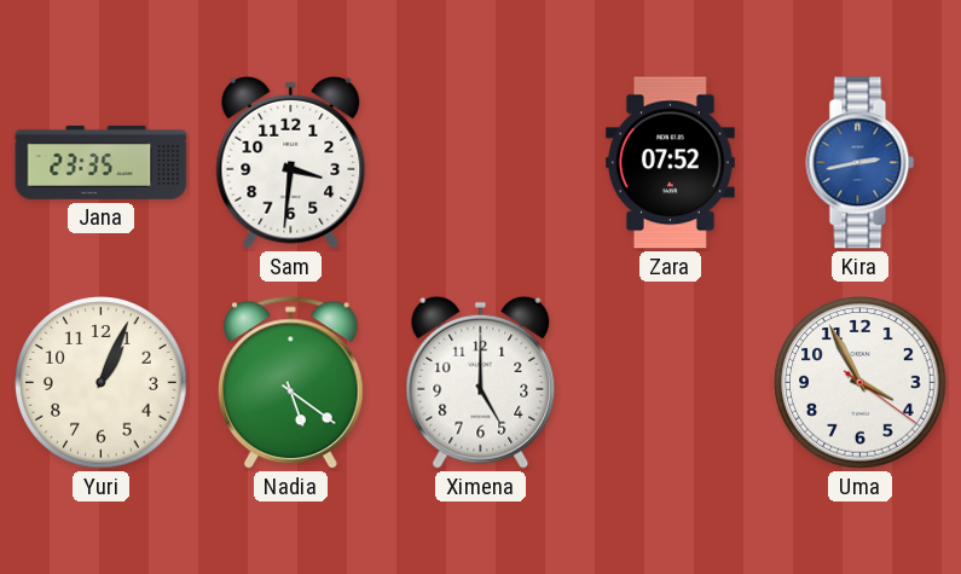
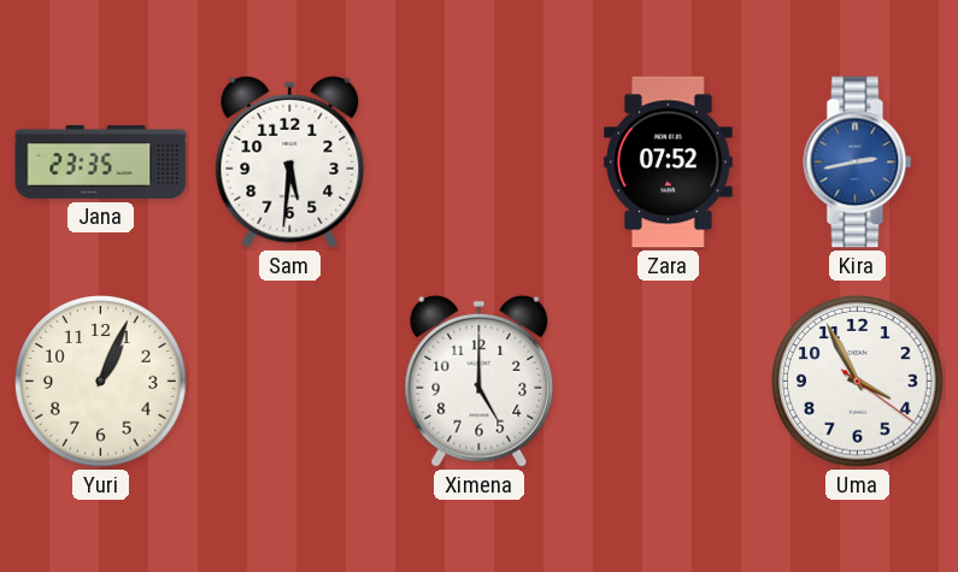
Sam: 3:31 -> 5:31
Nadia: 5:21 -> none
